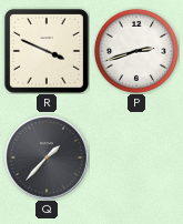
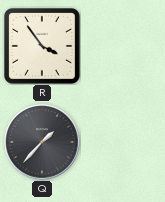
R: 3:49 -> 3:54
P: 2:42 -> none
